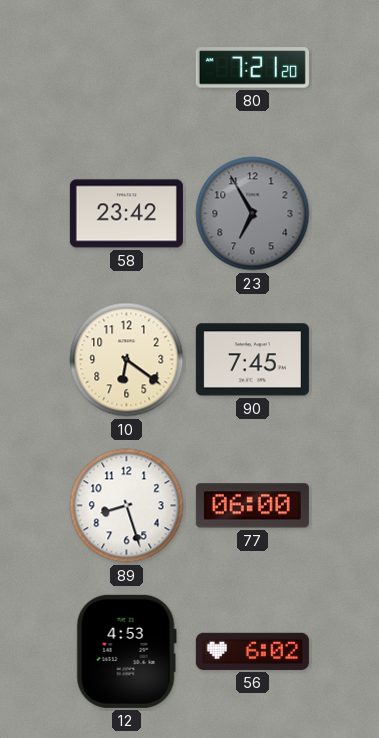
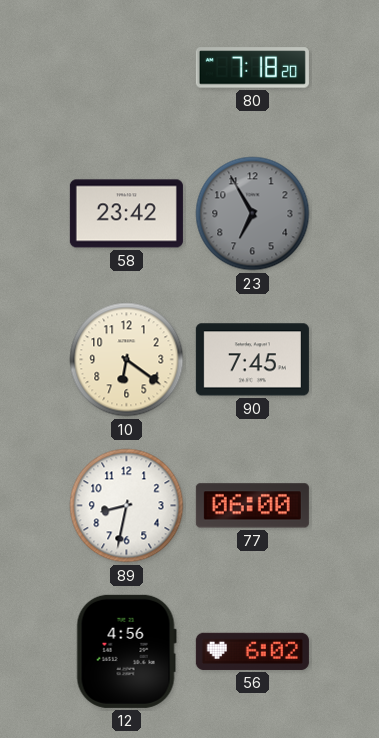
80: 7:21 -> 7:18
89: 8:27 -> 8:32
12: 4:53 -> 4:56
